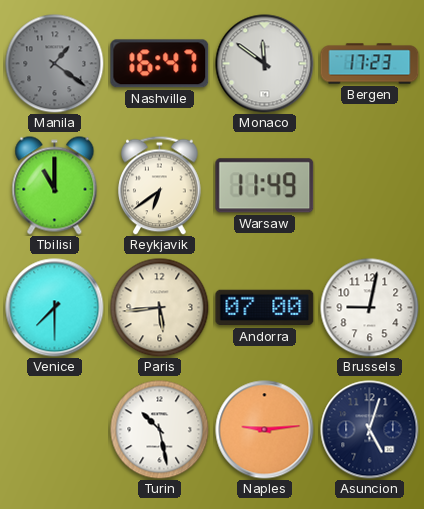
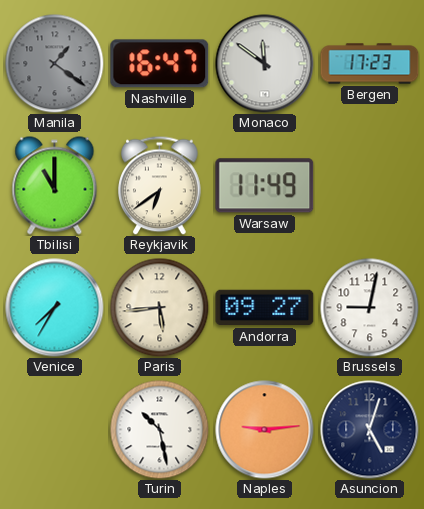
Venice: 7:30 -> 7:35
Andorra: 07:00 -> 09:27
